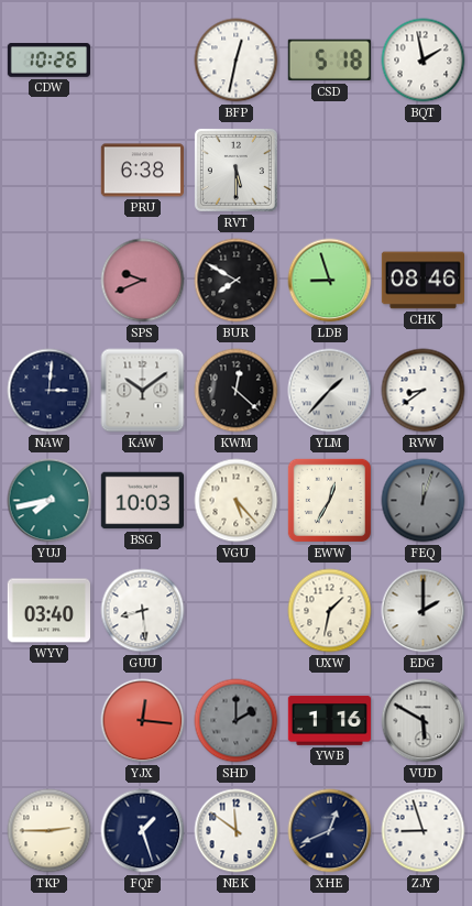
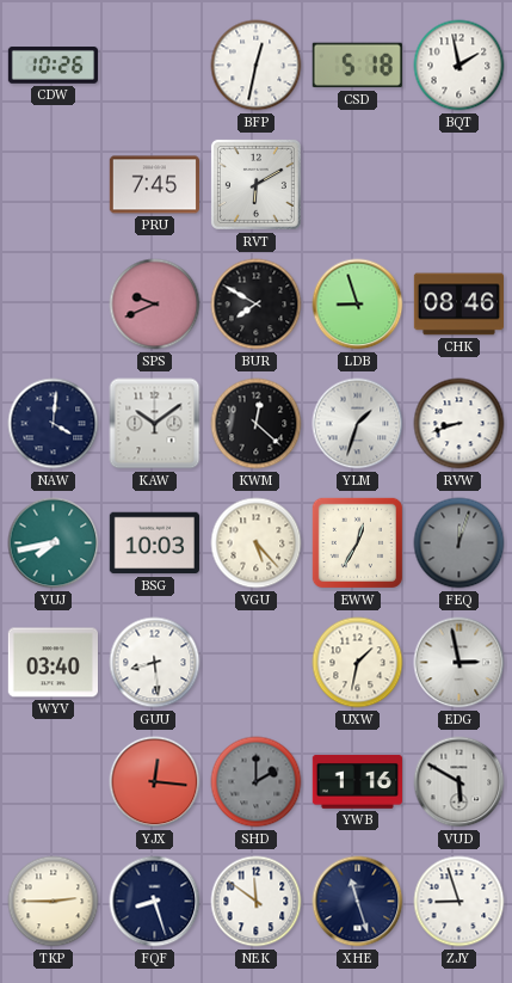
PRU: 6:38 -> 7:45
RVT: 5:30 -> 6:10
NAW: 3:01 -> 4:01
YLM: 1:37 -> 1:33
RVW: 8:39 -> 8:42
EDG: 2:00 -> 2:58
FQF: 1:27 -> 8:27
XHE: 12:41 -> 11:27
